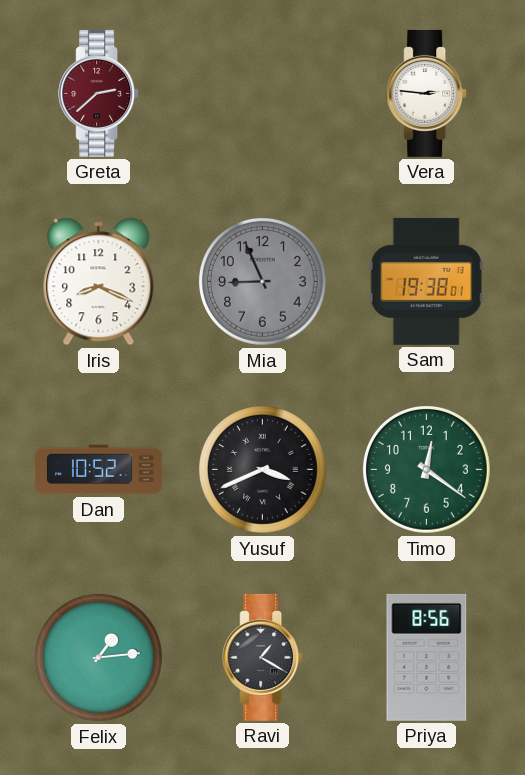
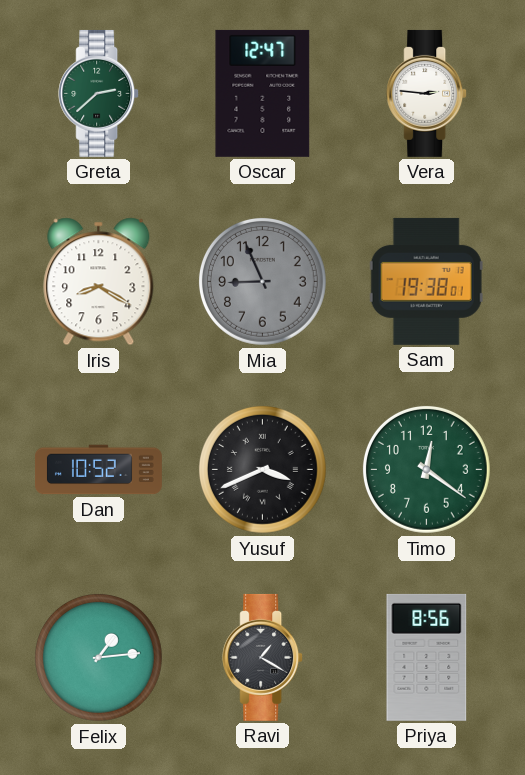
Greta dial: burgundy -> green
Oscar: none -> 12:47
Iris: 8:19 -> 8:20
